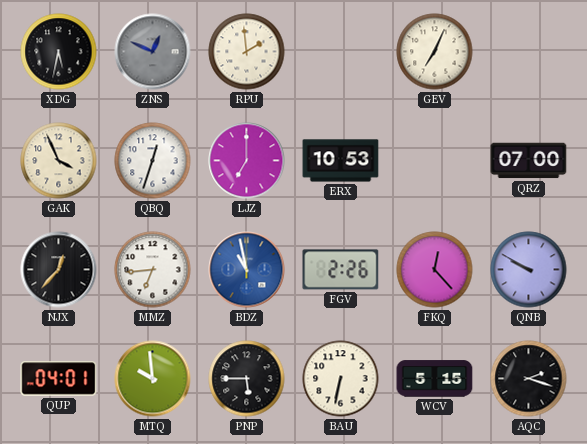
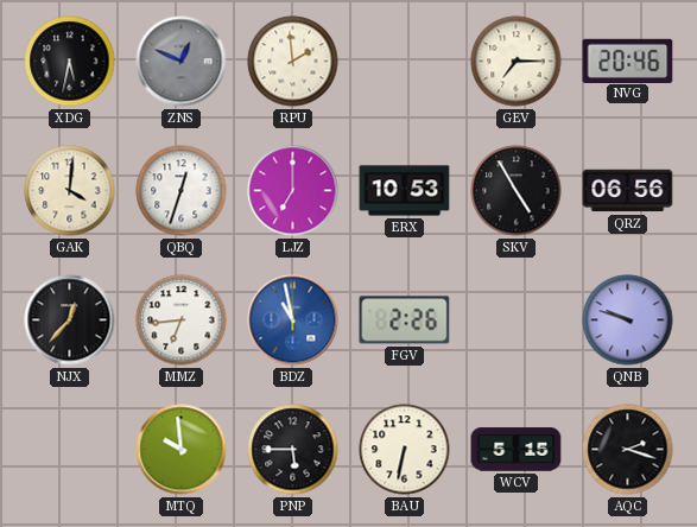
GEV: 7:04 -> 7:15
NVG: none -> 20:46
GAK: 3:56 -> 4:01
SKV: none -> 4:55
QRZ: 07:00 -> 06:56
FKQ: 12:23 -> none
QNB: 9:50 -> 9:48
QUP: 04:01 -> none
